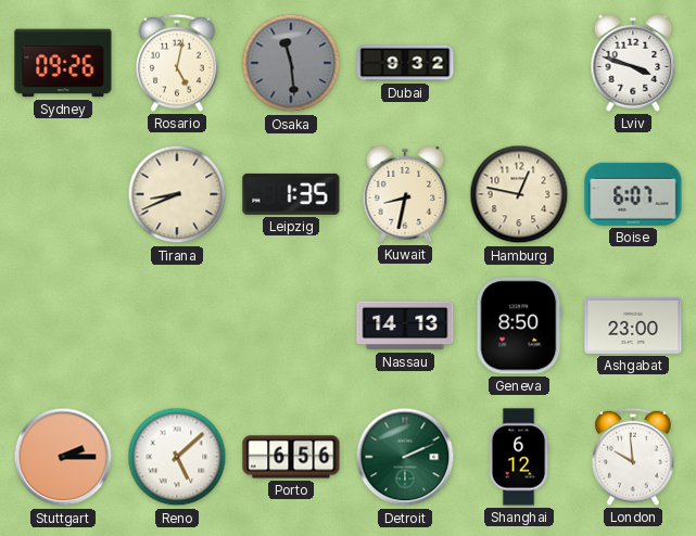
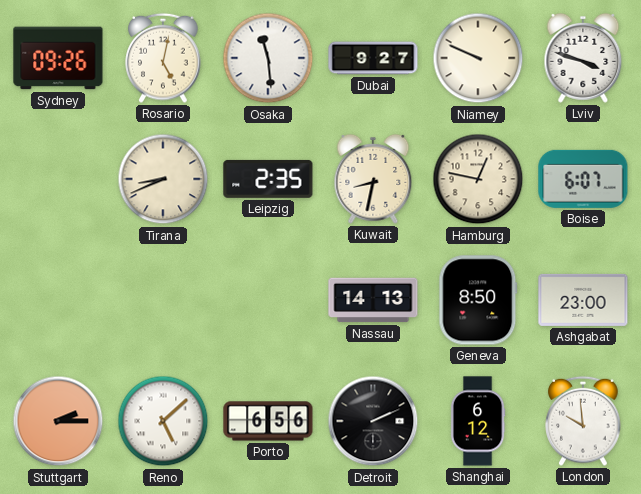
Osaka dial: grey -> white
Dubai: 9:32 -> 9:27
Niamey: none -> 9:49
Leipzig: 1:35 -> 2:35
Detroit dial: green -> black
